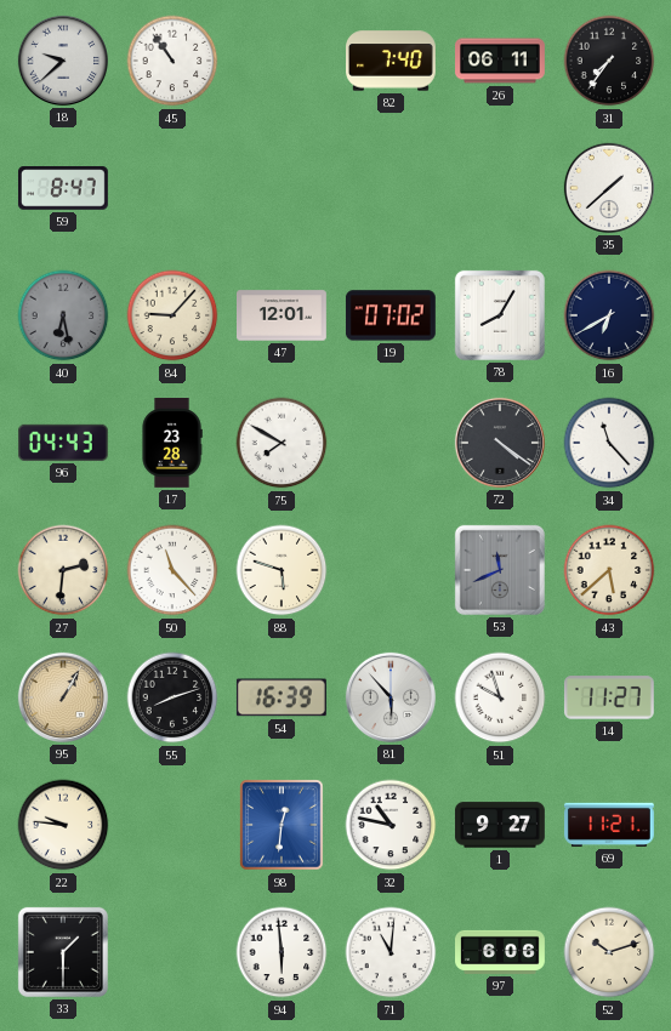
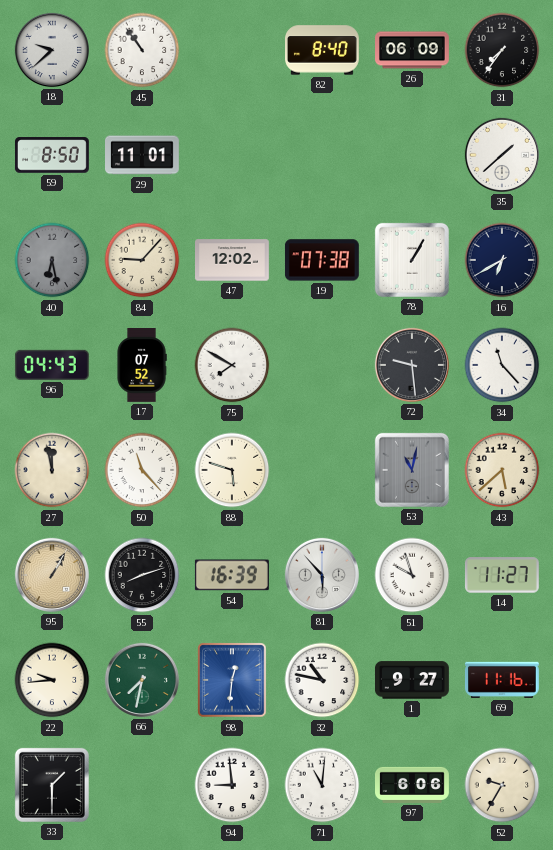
82: 7:40 -> 8:40
26: 06:11 -> 06:09
59: 8:47 -> 8:50
29: none -> 11:01
47: 12:01 -> 12:02
19: 07:02 -> 07:38
78: 8:05 -> 1:05
17: 23:28 -> 07:52
72: 4:21 -> 9:29
27: 2:31 -> 11:58
53: 11:41 -> 11:02
22: 9:46 -> 9:44
66: none -> 7:32
69: 11:21 -> 11:16
94: 5:59 -> 8:59
52: 10:12 -> 9:35
